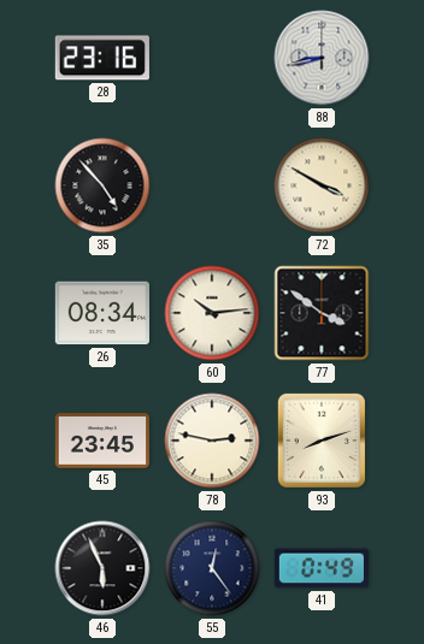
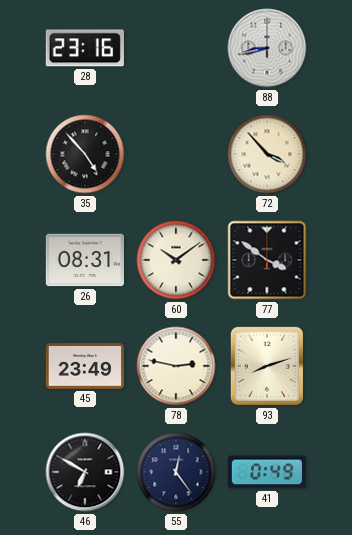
72: 3:50 -> 3:53
26: 08:34 -> 08:31
60: 10:14 -> 10:09
45: 23:45 -> 23:49
46: 5:56 -> 6:50
